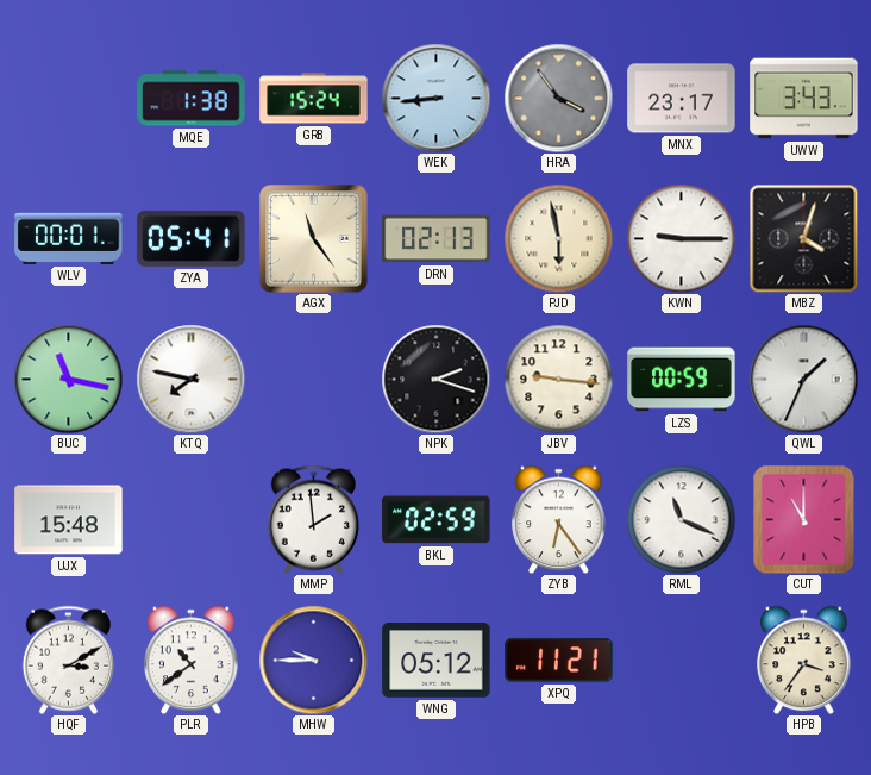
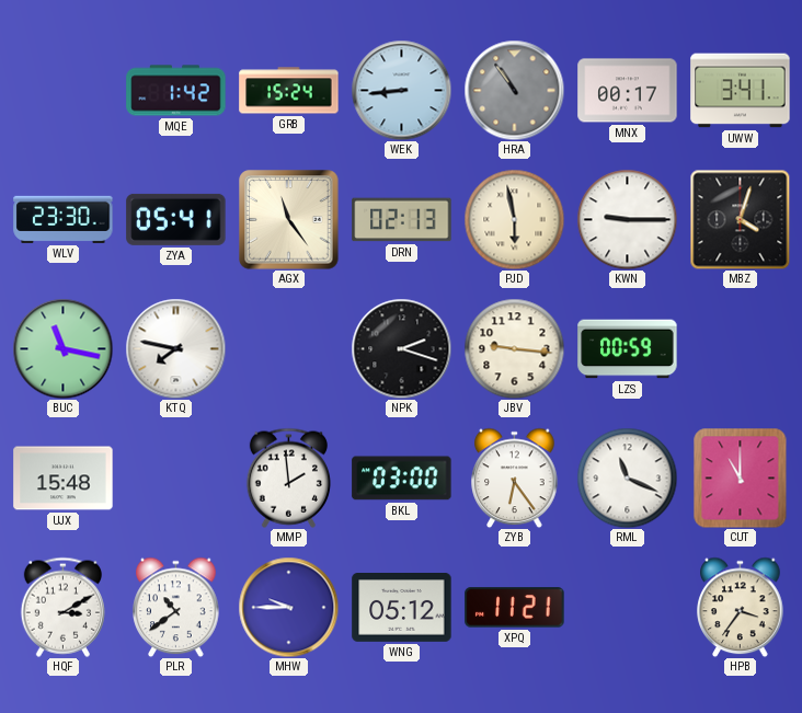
MQE: 1:38 -> 1:42
HRA: 3:54 -> 10:54
MNX: 23:17 -> 00:17
UWW: 3:43 -> 3:41
WLV: 00:01 -> 23:30
QWL: 1:34 -> none
BKL: 02:59 -> 03:00
